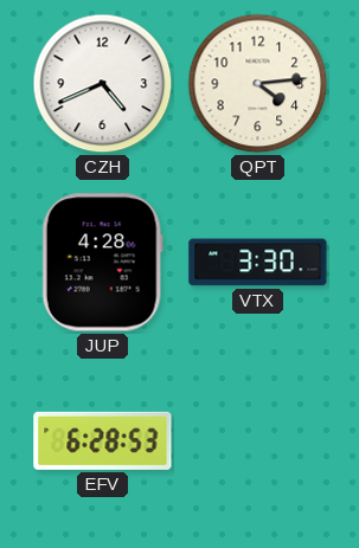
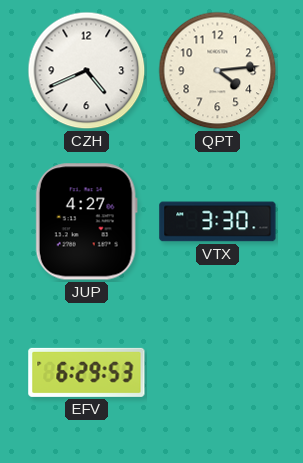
JUP: 4:28 -> 4:27
EFV: 6:28 -> 6:29
